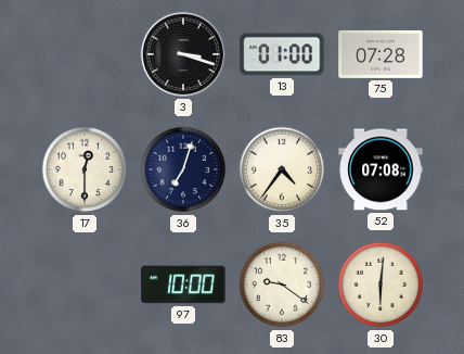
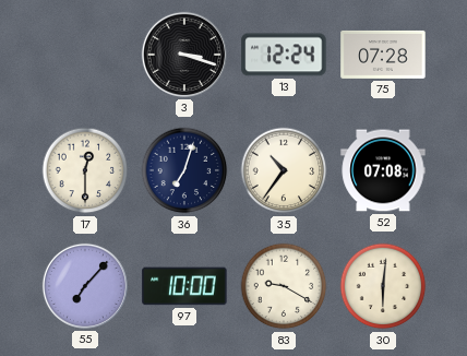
13: 01:00 -> 12:24
35: 4:36 -> 10:36
55: none -> 7:07
83: 9:21 -> 9:20
